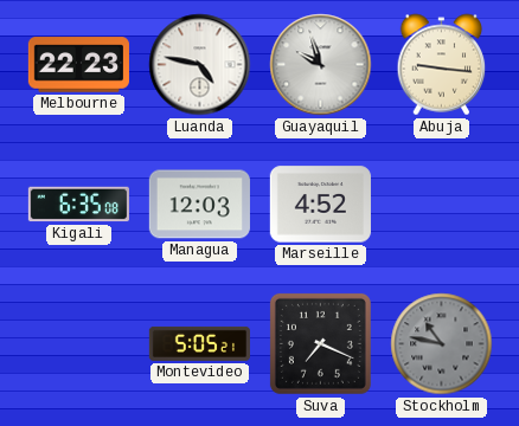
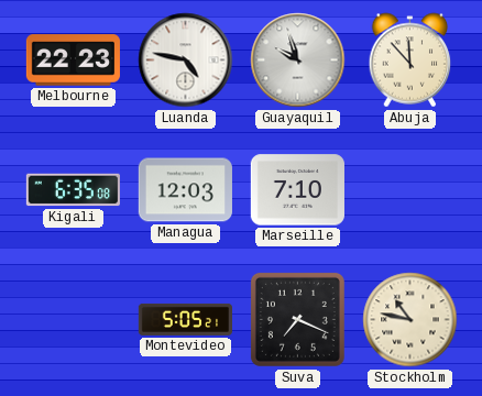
Abuja: 9:16 -> 11:53
Marseille: 4:52 -> 7:10
Stockholm dial: grey -> cream
